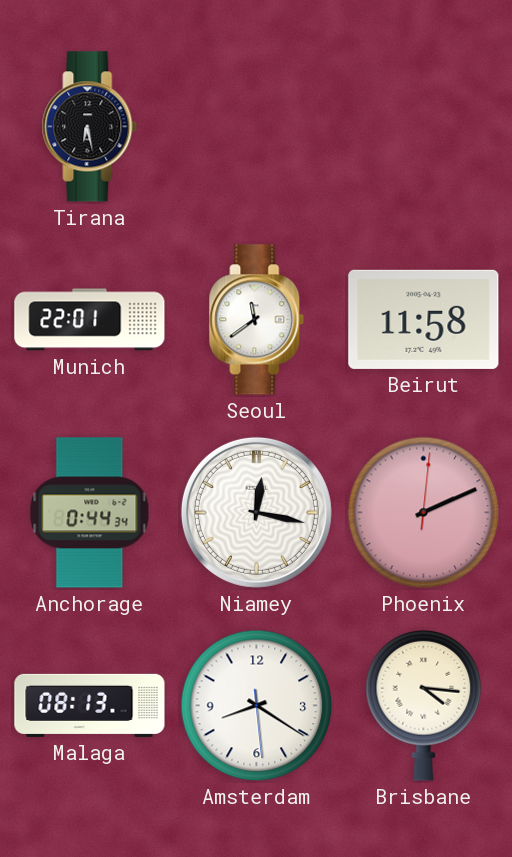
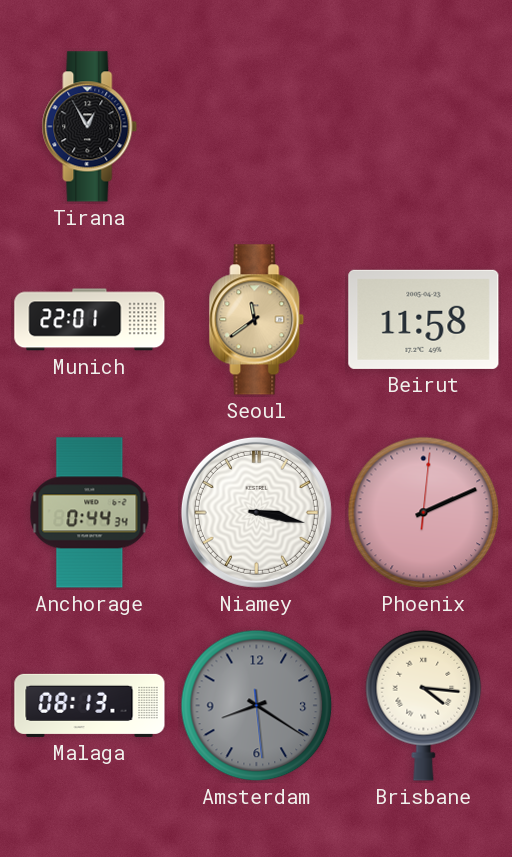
Tirana: 6:28 -> 12:55
Seoul dial: white -> champagne
Niamey: 12:17 -> 3:17
Amsterdam dial: white -> grey
